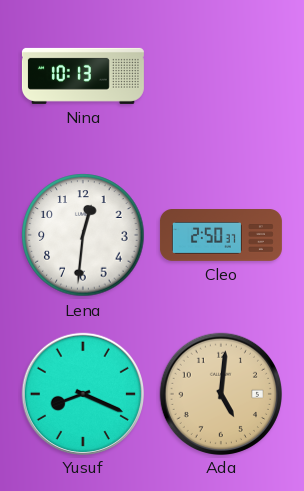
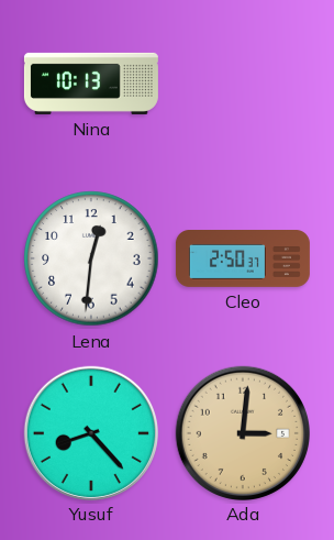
Yusuf: 8:19 -> 8:23
Ada: 5:01 -> 3:01
